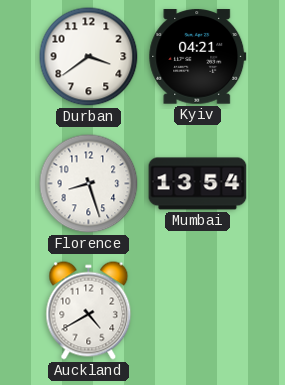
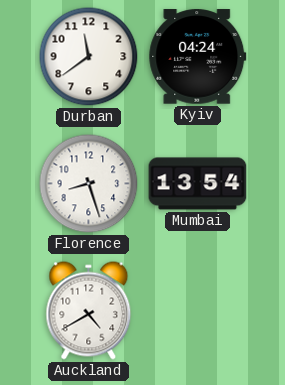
Durban: 3:39 -> 11:39
Kyiv: 04:21 -> 04:24
